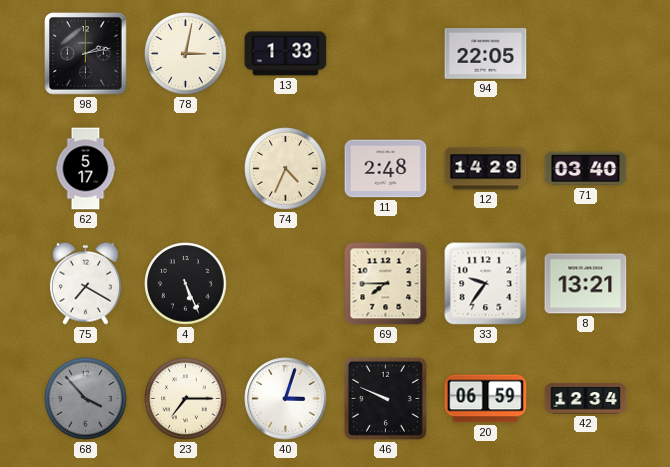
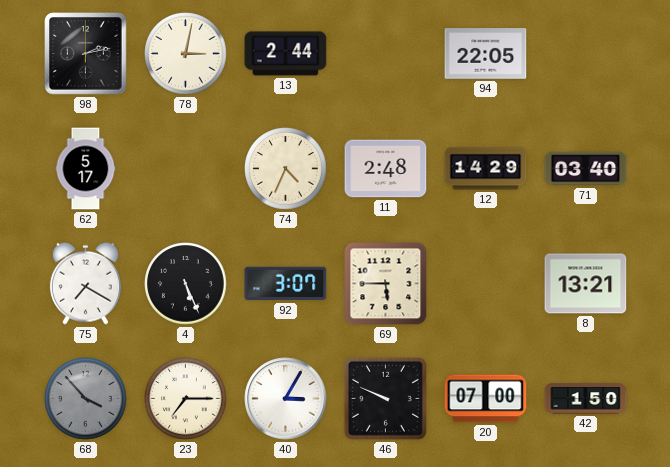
13: 1:33 -> 2:44
92: none -> 3:07
69: 7:45 -> 5:45
33: 9:36 -> none
40: 3:03 -> 3:05
20: 06:59 -> 07:00
42: 12:34 -> 1:50
